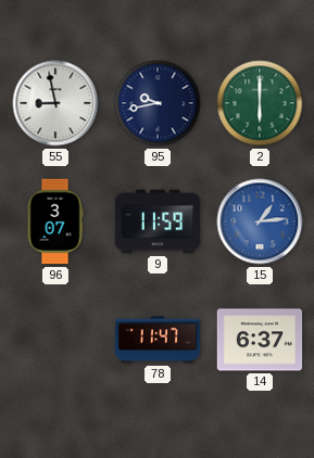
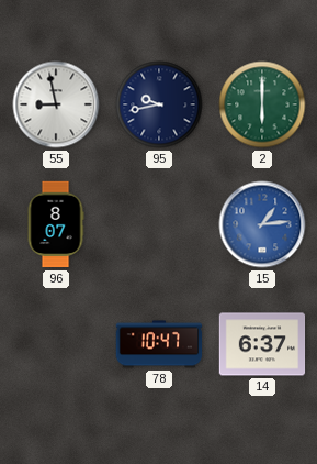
96: 3:07 -> 8:07
9: 11:59 -> none
78: 11:47 -> 10:47
